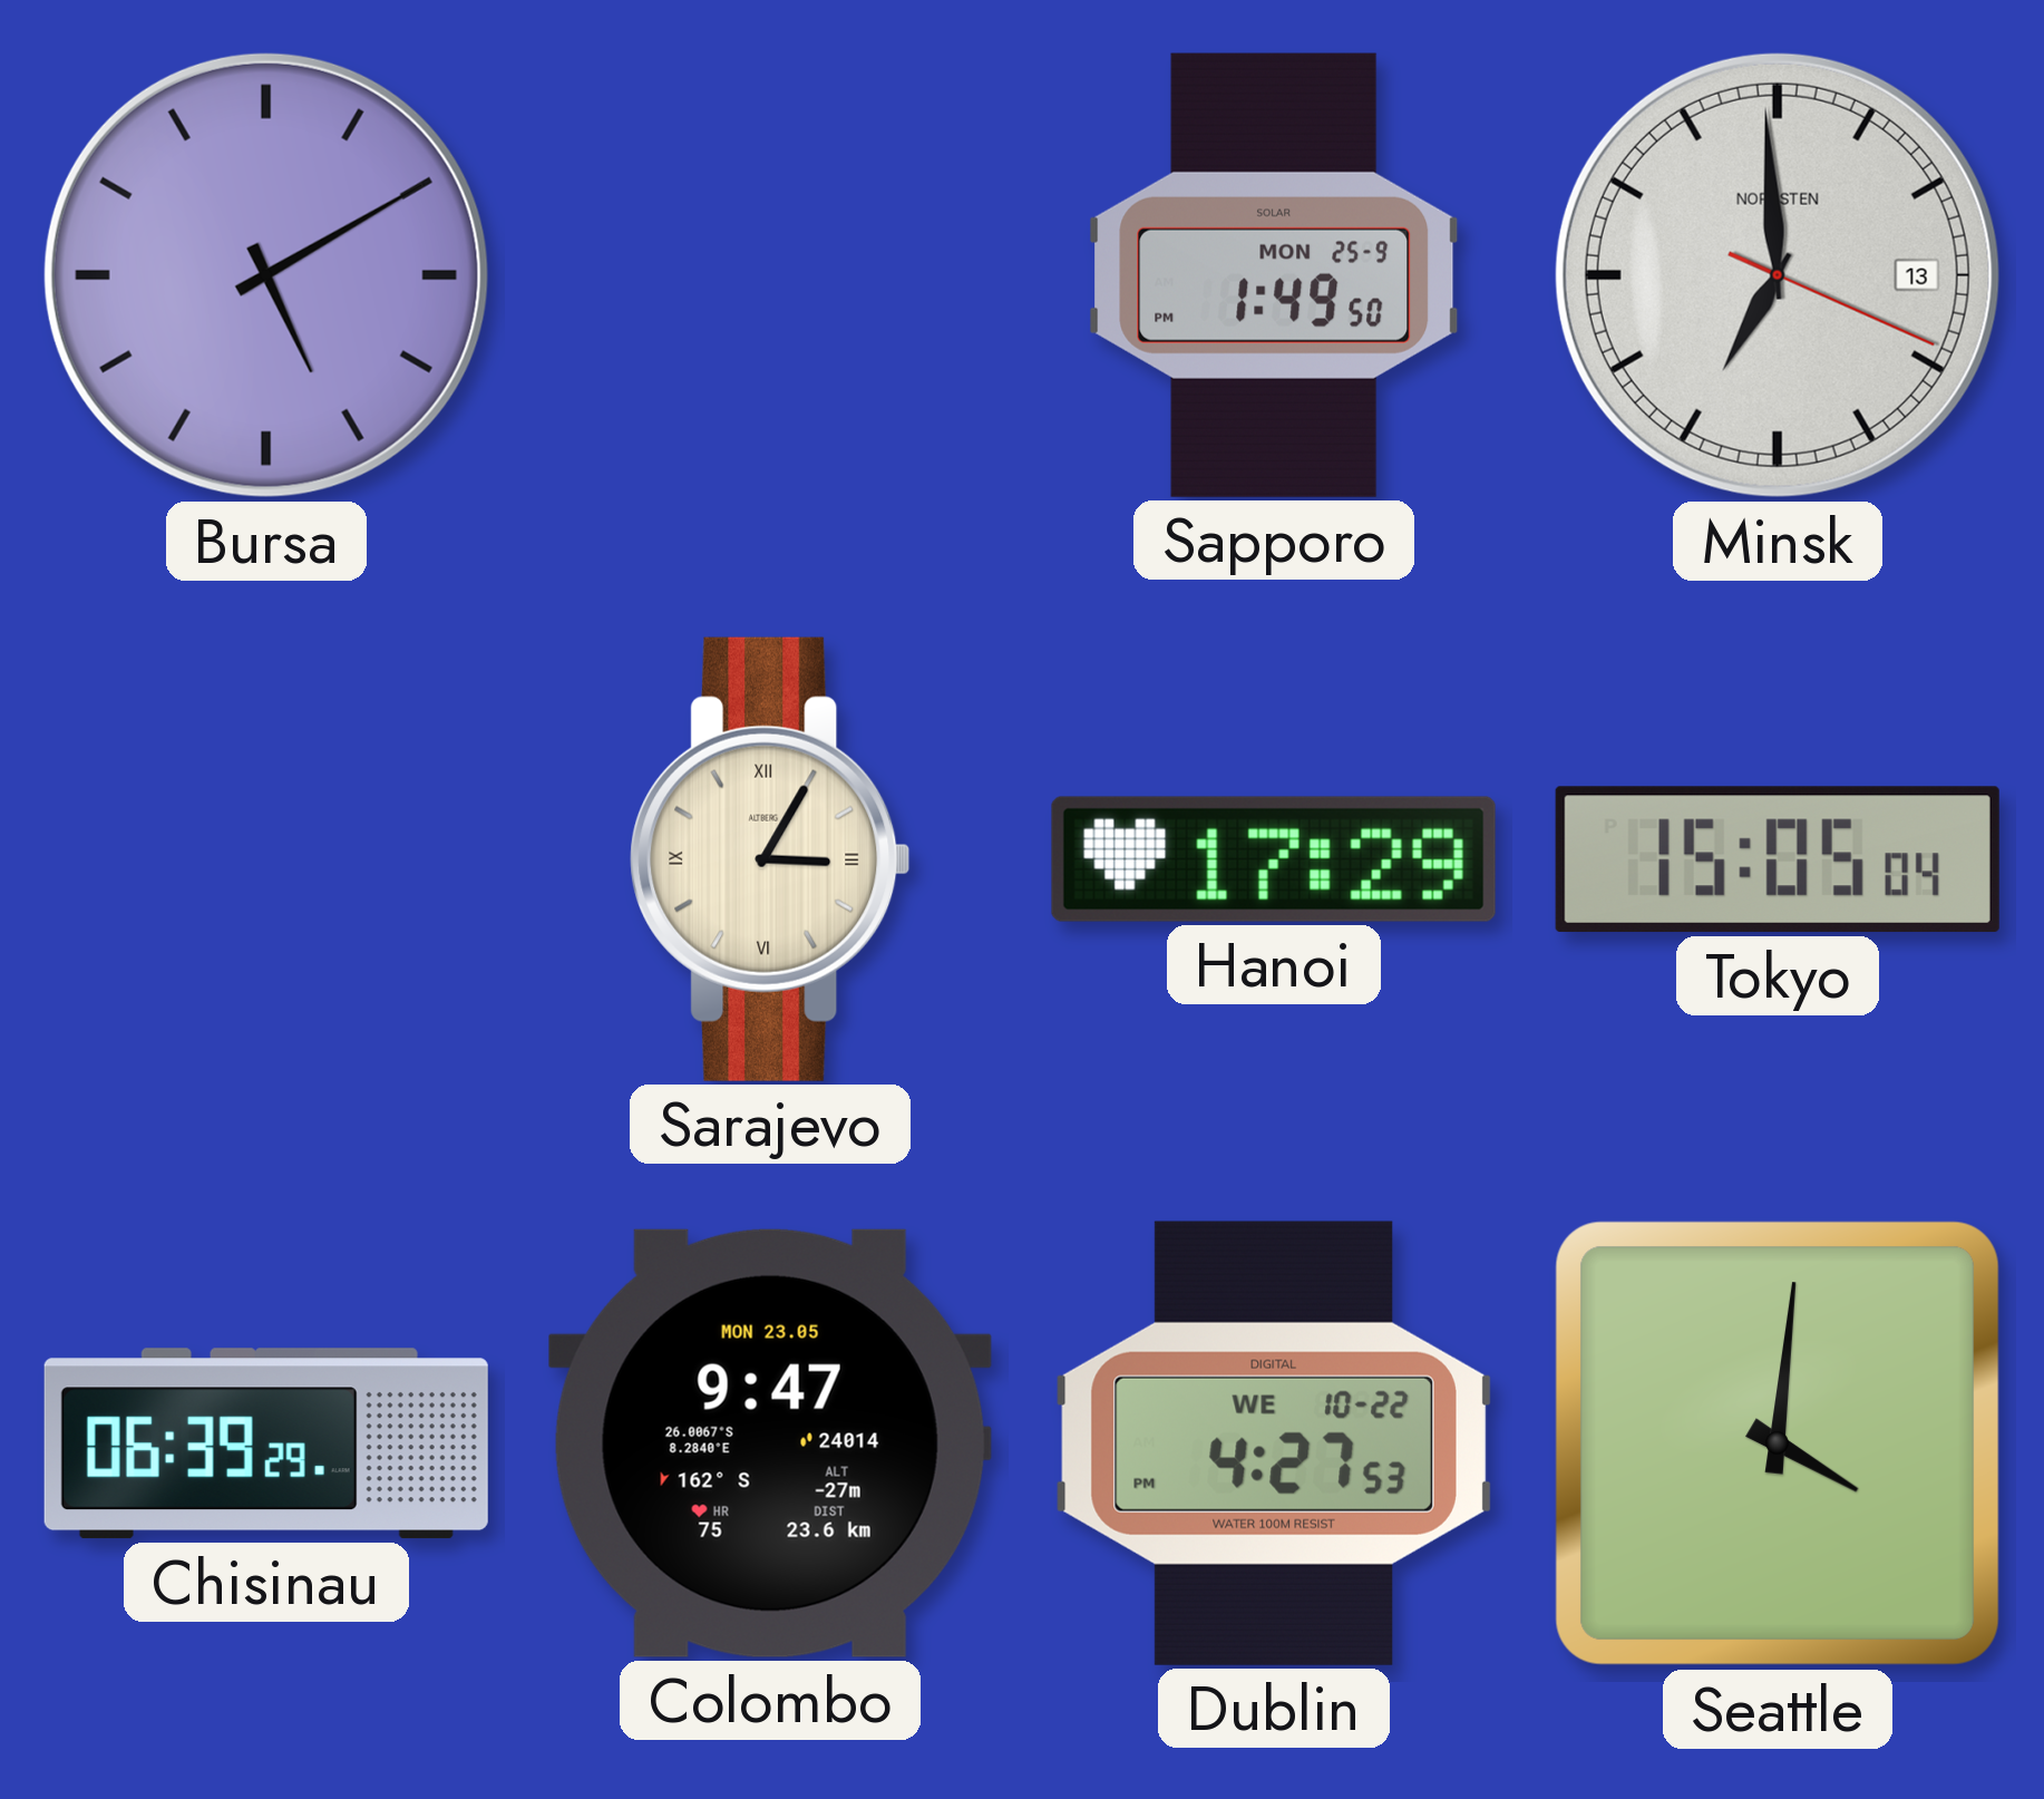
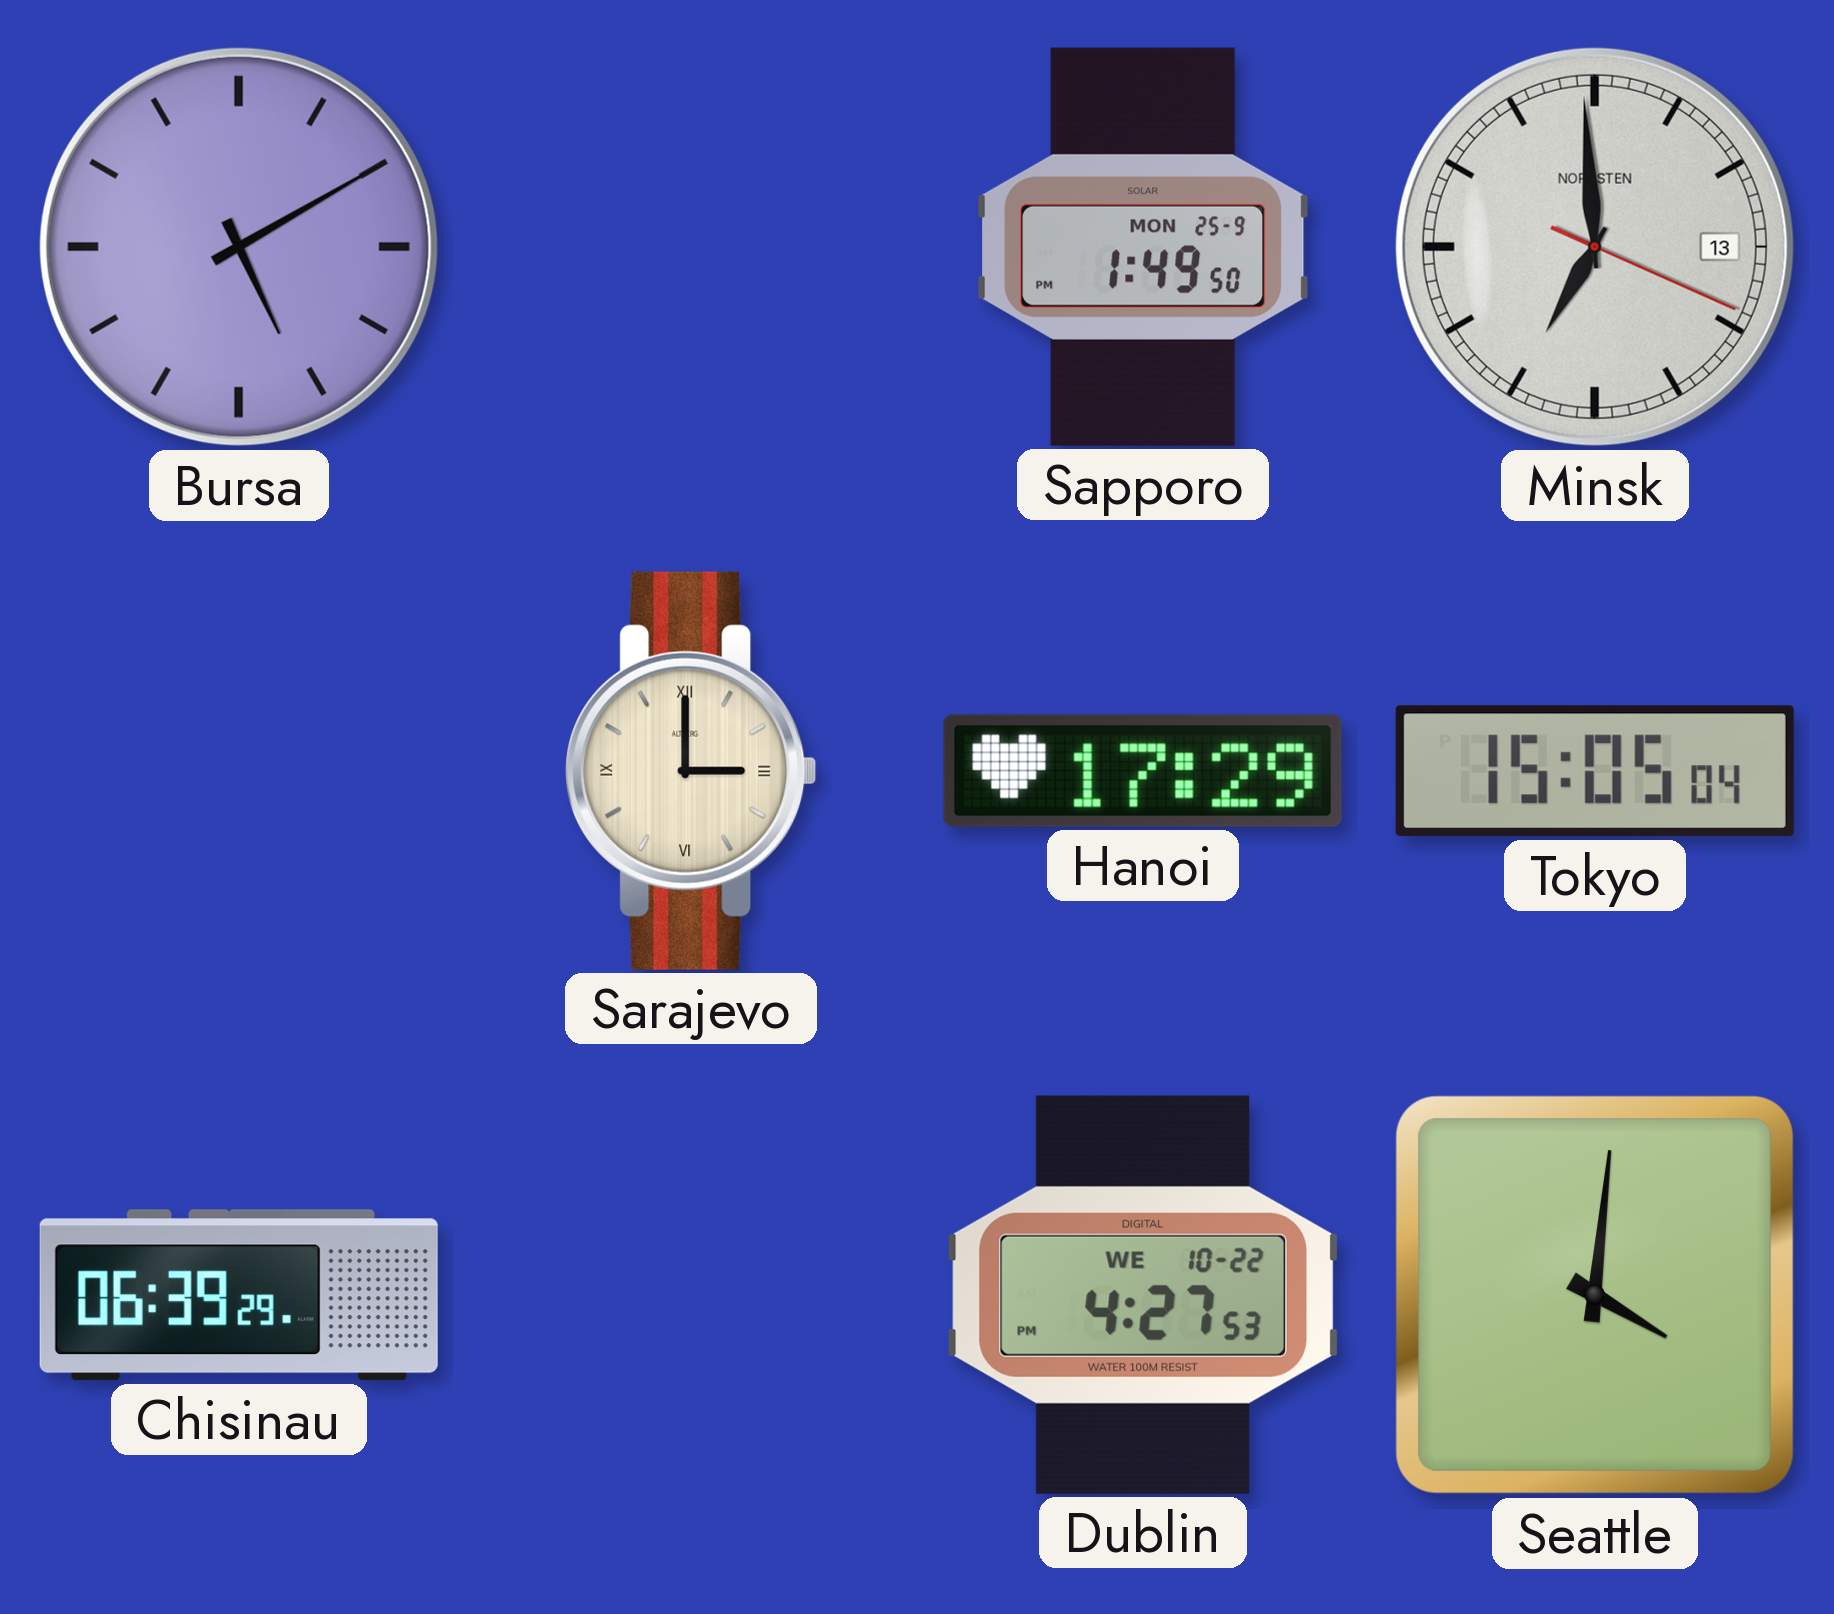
Sarajevo: 3:05 -> 3:00
Colombo: 9:47 -> none
